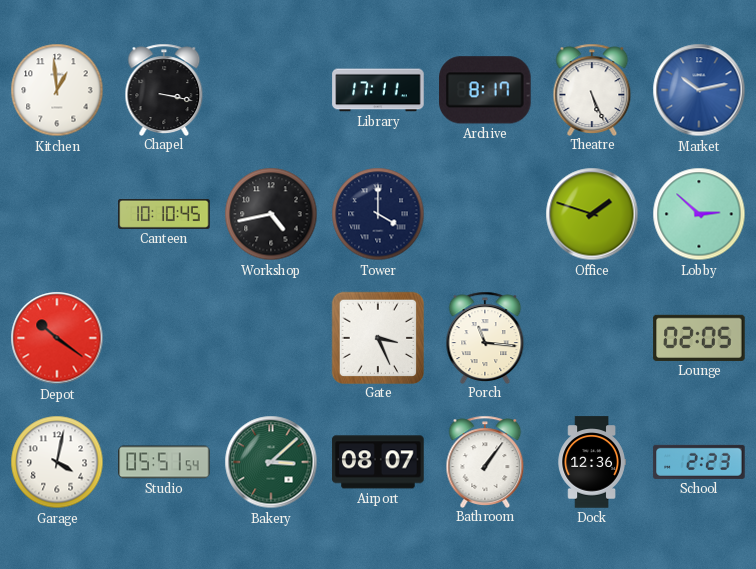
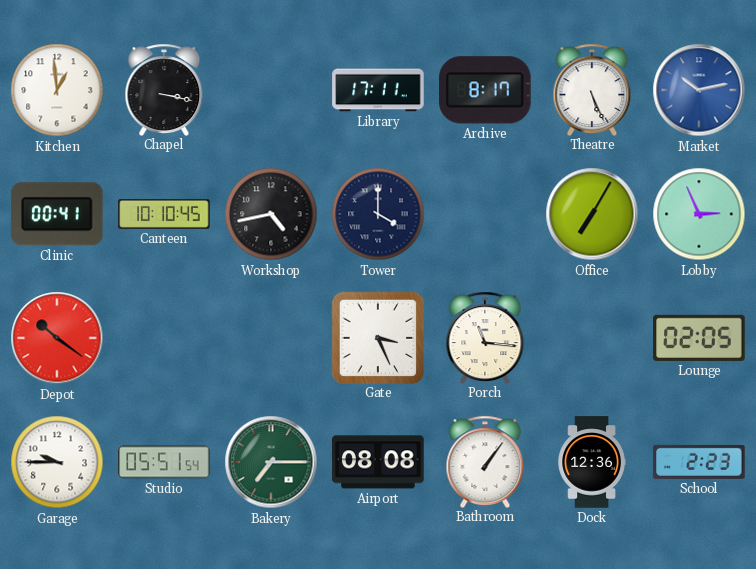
Clinic: none -> 00:41
Office: 1:48 -> 7:05
Lobby: 2:52 -> 2:56
Garage: 4:02 -> 9:45
Bakery: 3:08 -> 7:15
Airport: 08:07 -> 08:08
